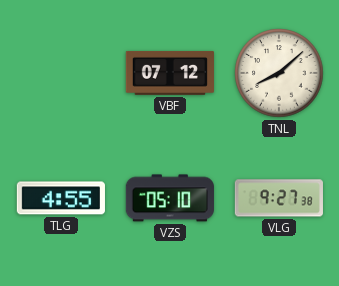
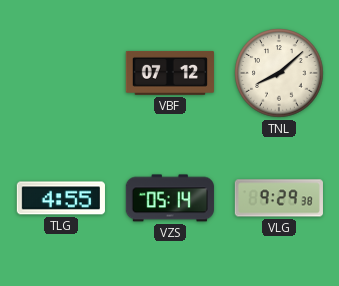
VZS: 05:10 -> 05:14
VLG: 9:27 -> 9:29
